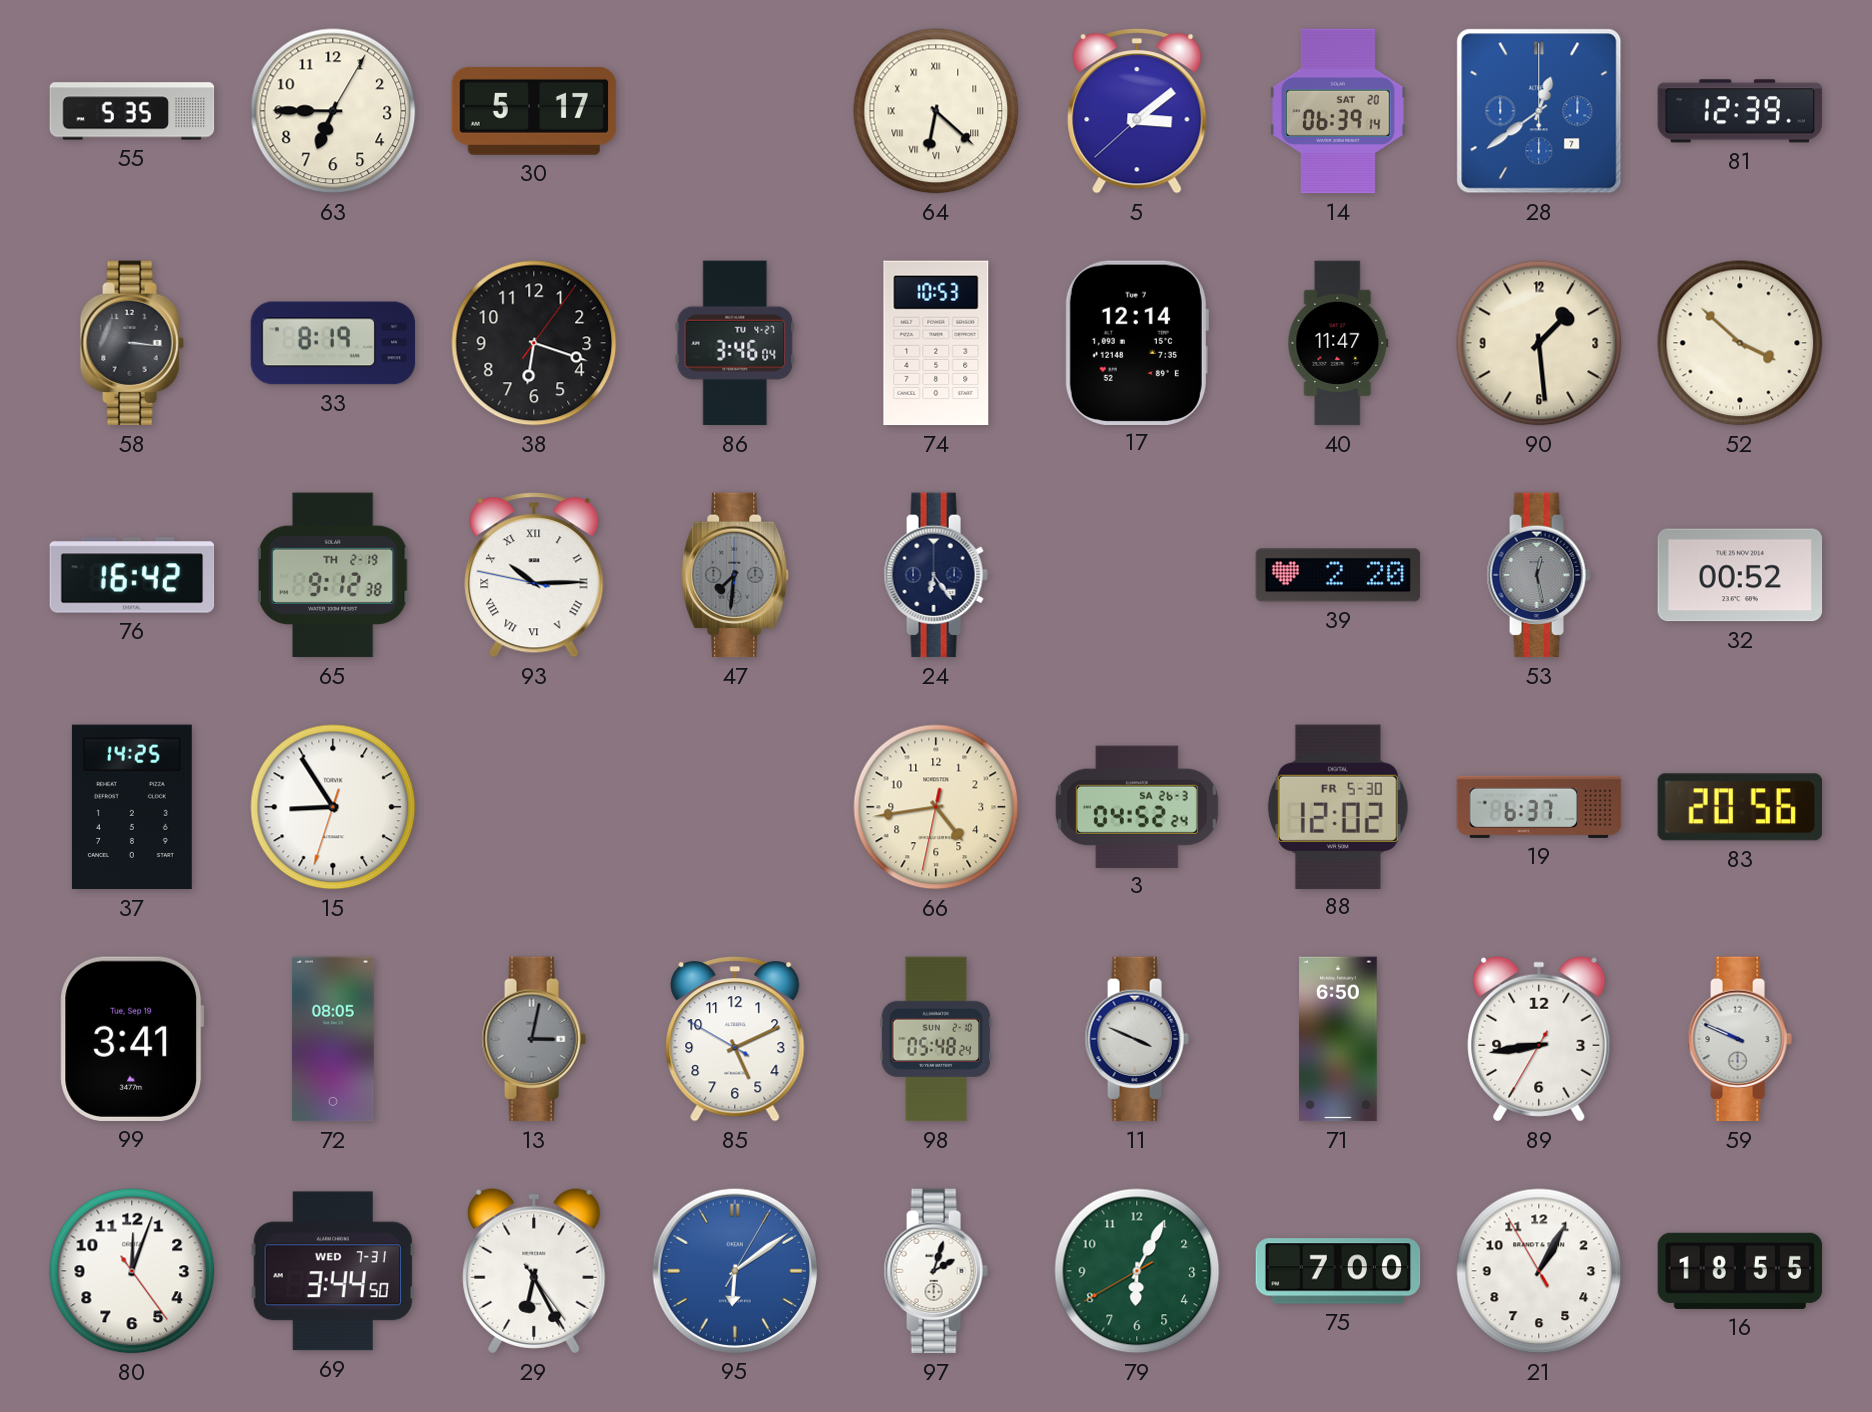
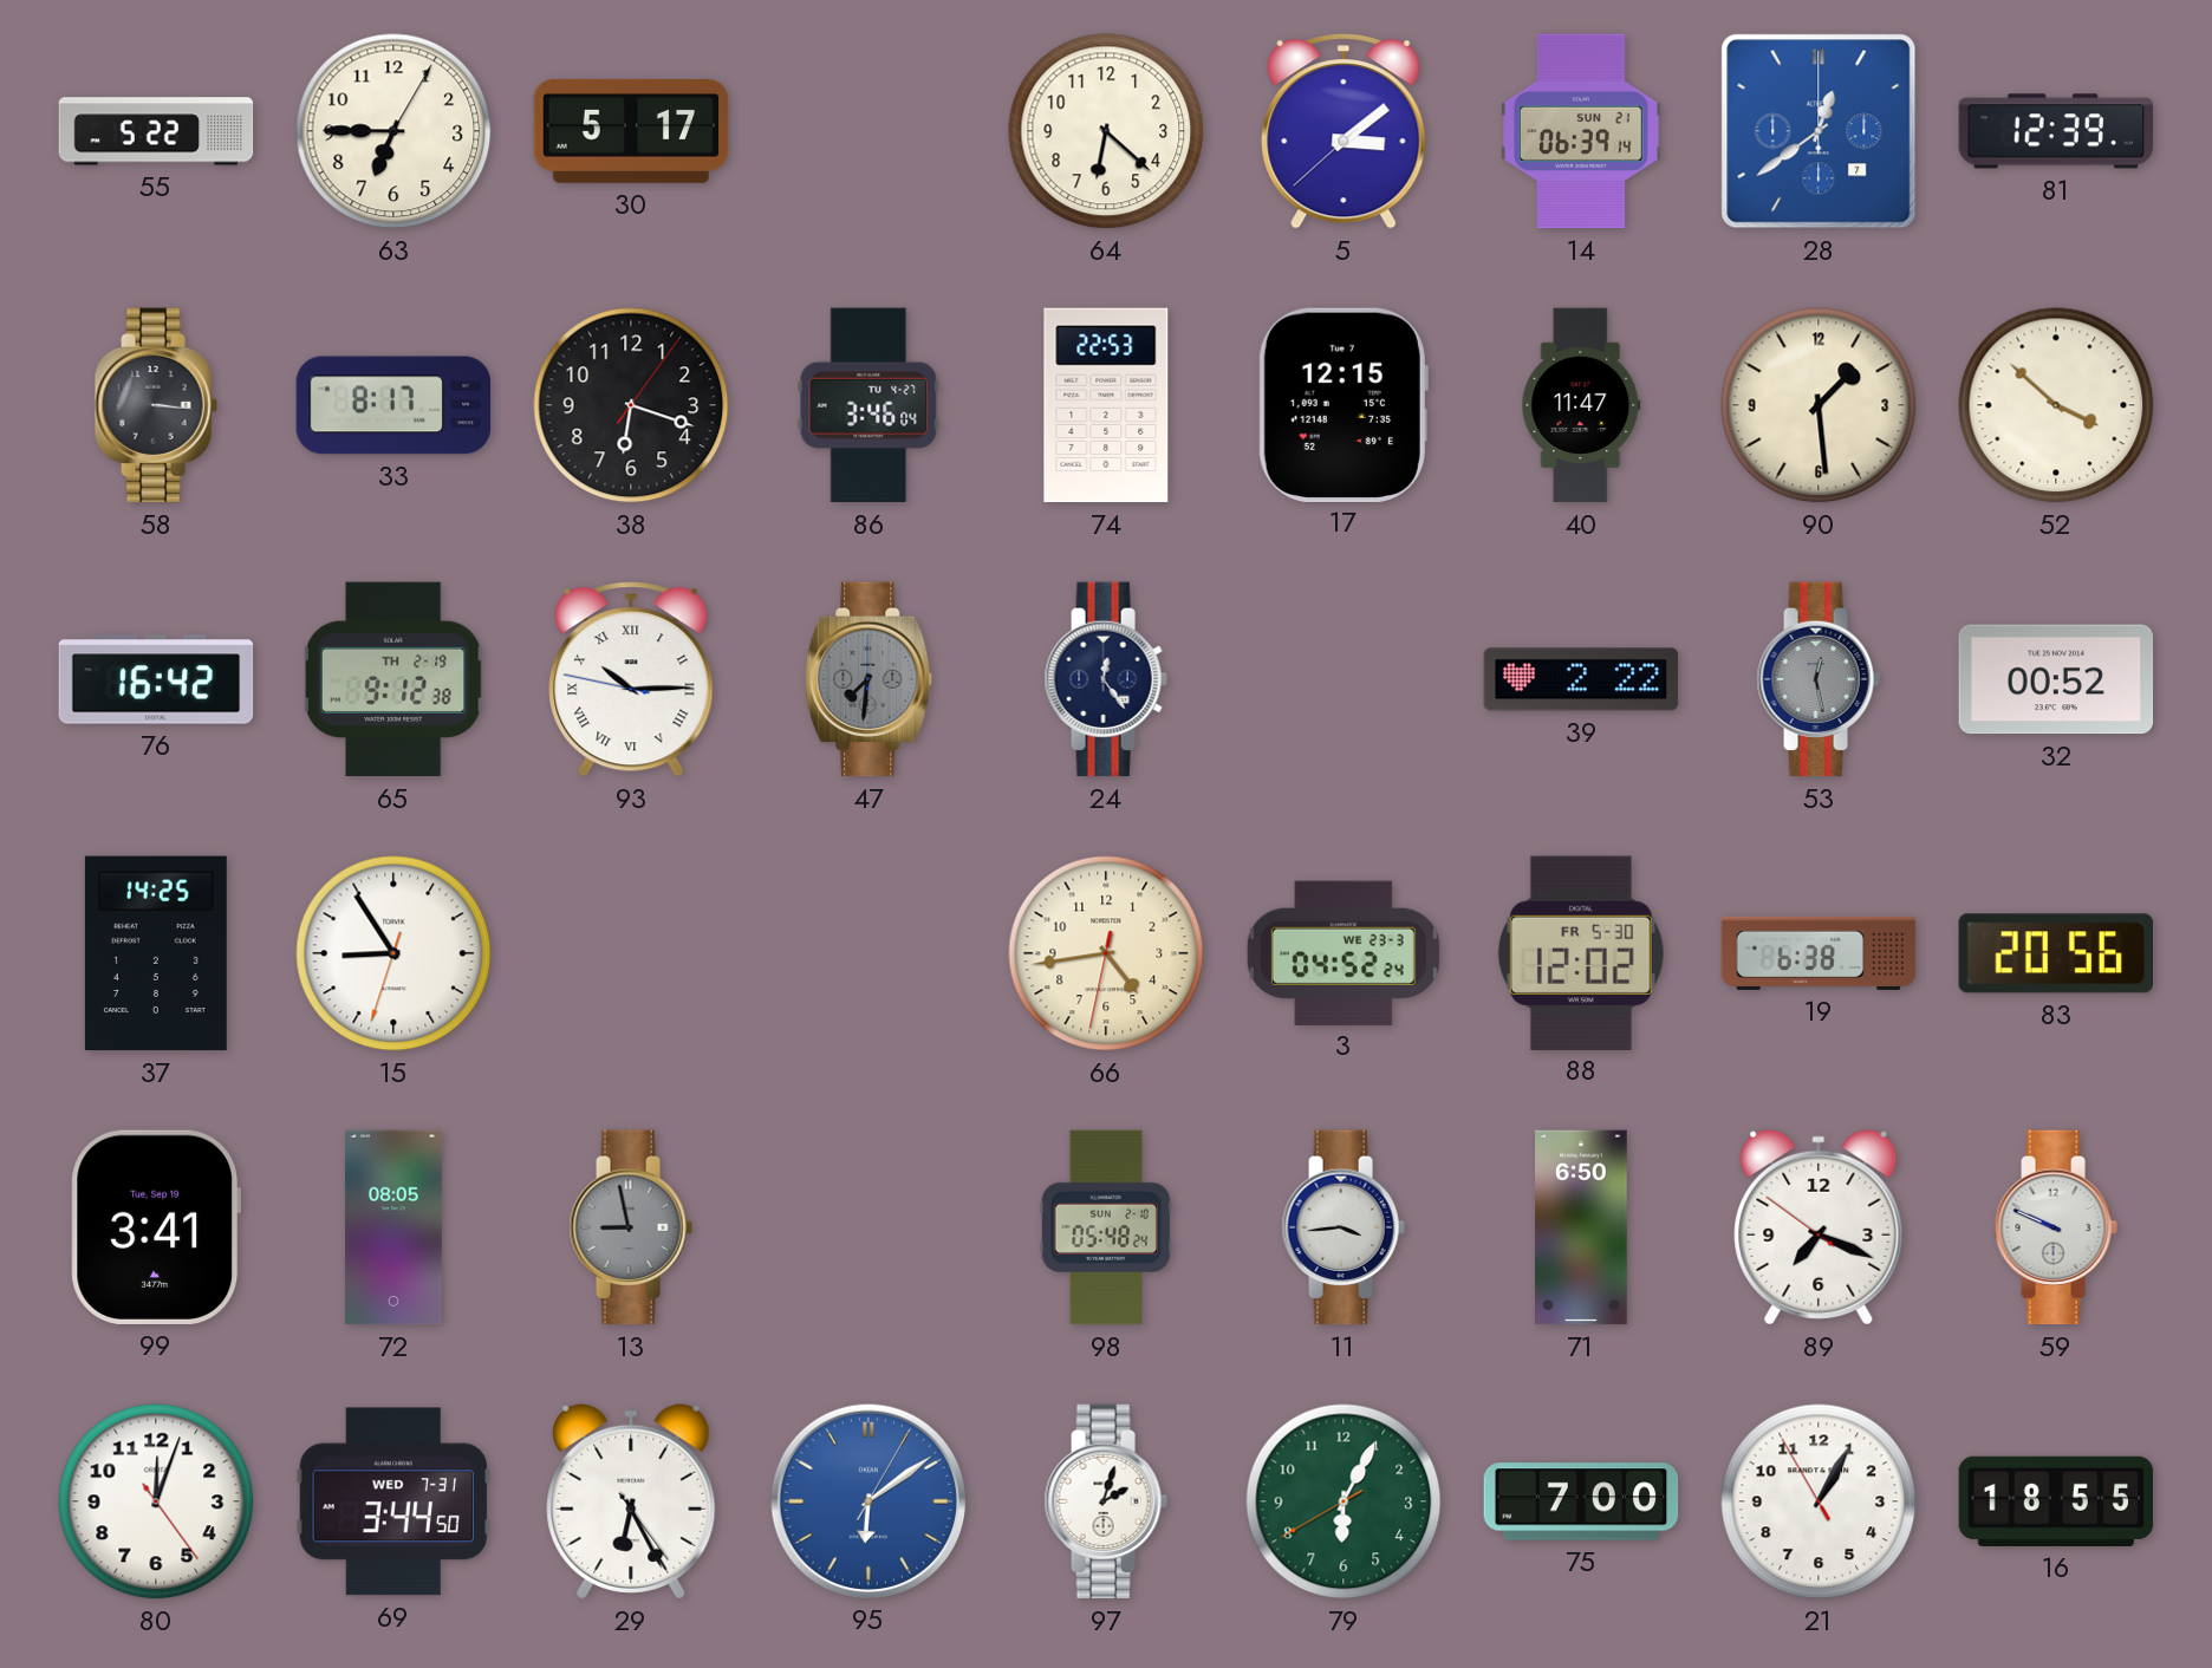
55: 5:35 -> 5:22
64 numerals: Roman -> Arabic
14 date: SAT 20 -> SUN 21
33: 8:19 -> 8:17
74: 10:53 -> 22:53
17: 12:14 -> 12:15
24: 6:24 -> 12:24
39: 2:20 -> 2:22
3 date: SA 26-3 -> WE 23-3
19: 6:37 -> 6:38
13: 3:02 -> 8:58
85: 5:10 -> none
11: 3:49 -> 3:44
89: 8:43 -> 7:18
